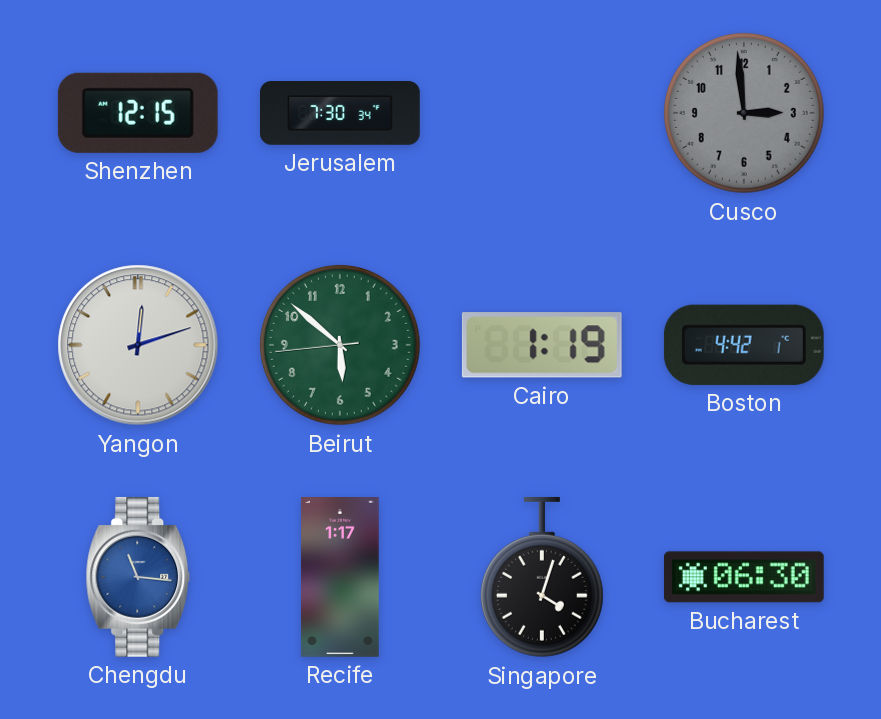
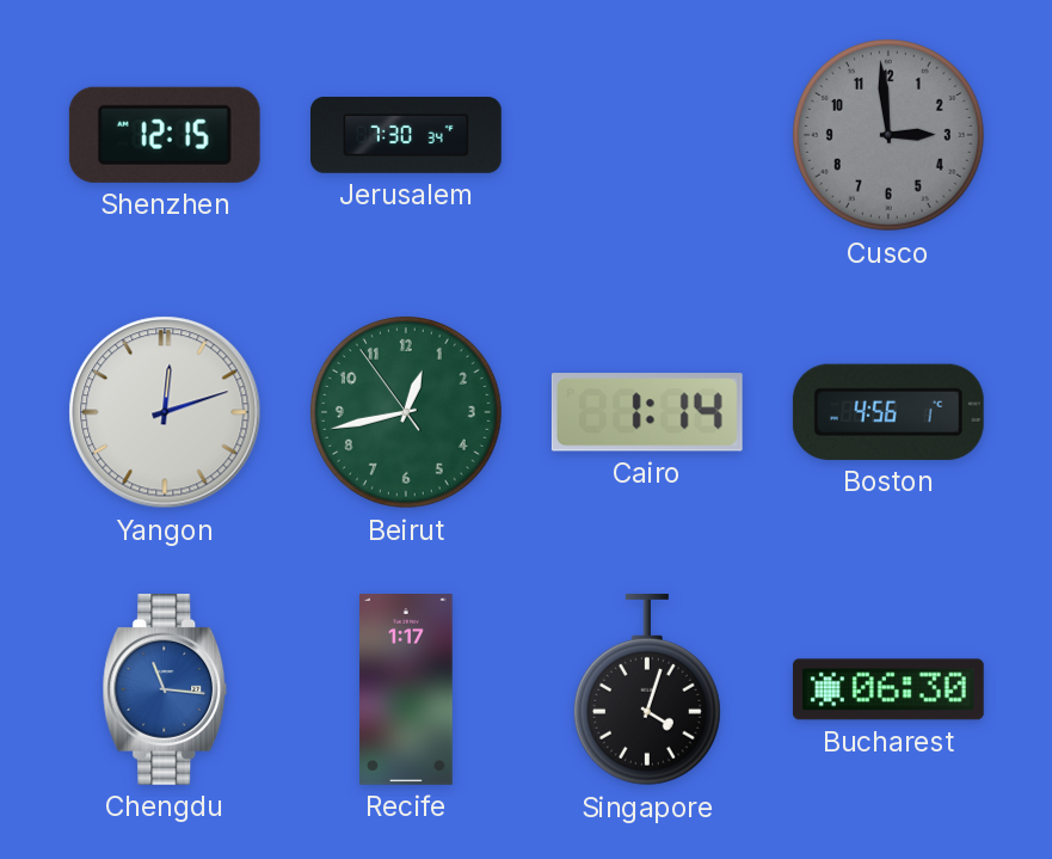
Beirut: 5:51 -> 12:42
Cairo: 1:19 -> 1:14
Boston: 4:42 -> 4:56
